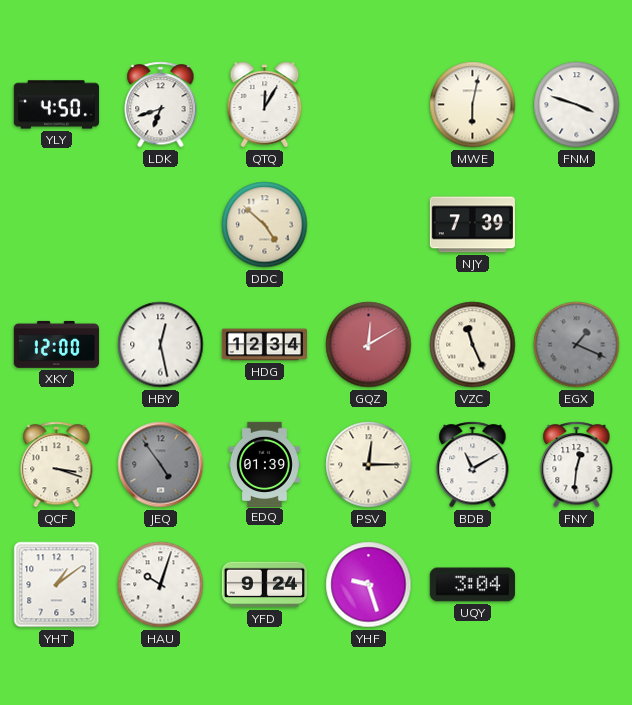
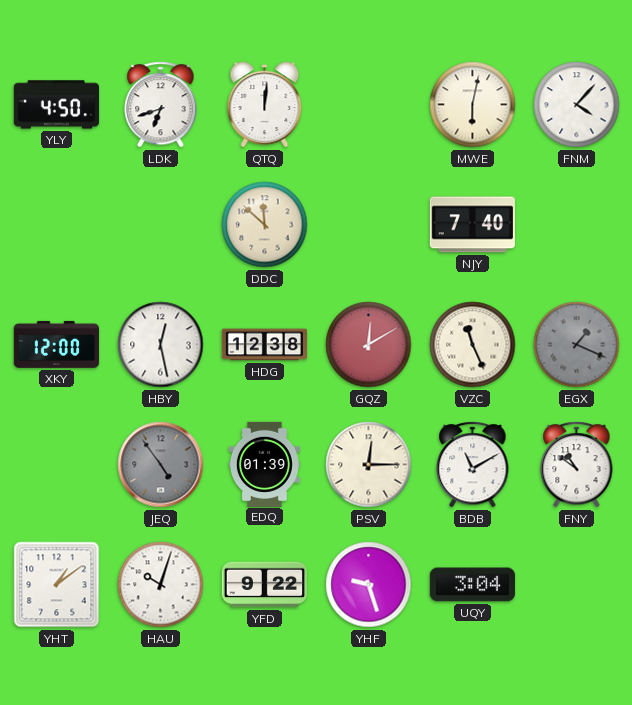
QTQ: 12:05 -> 12:01
FNM: 3:48 -> 4:07
DDC: 4:52 -> 11:52
NJY: 7:39 -> 7:40
HDG: 12:34 -> 12:38
QCF: 3:18 -> none
FNY: 12:31 -> 10:51
YFD: 9:24 -> 9:22
